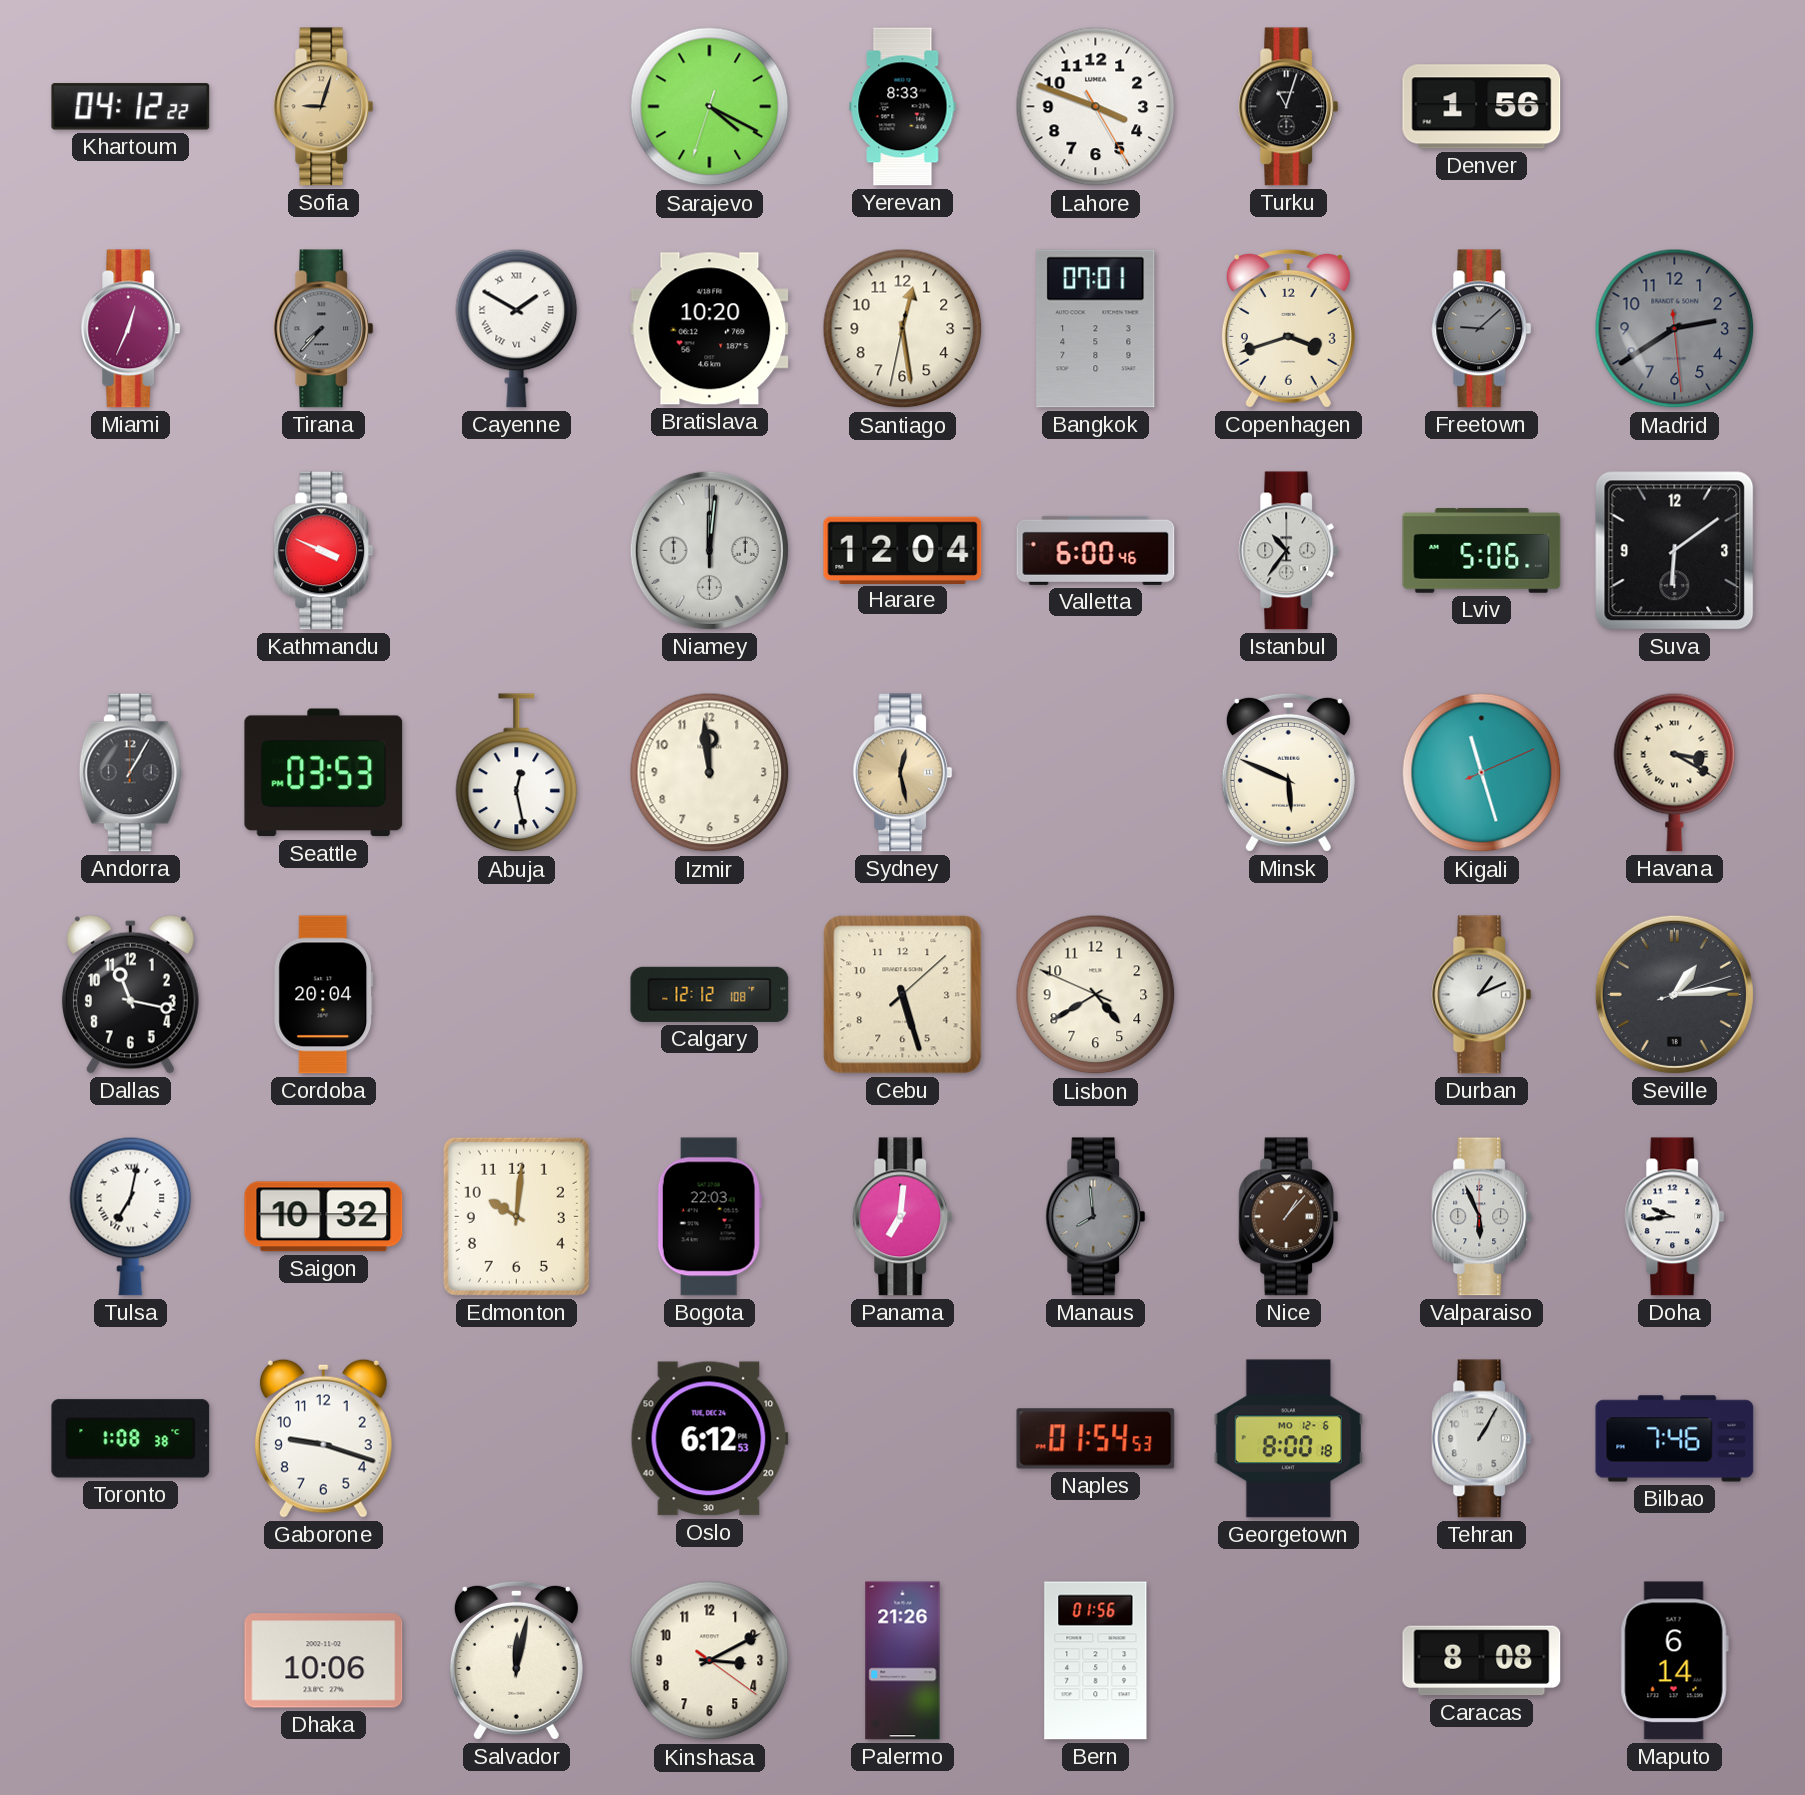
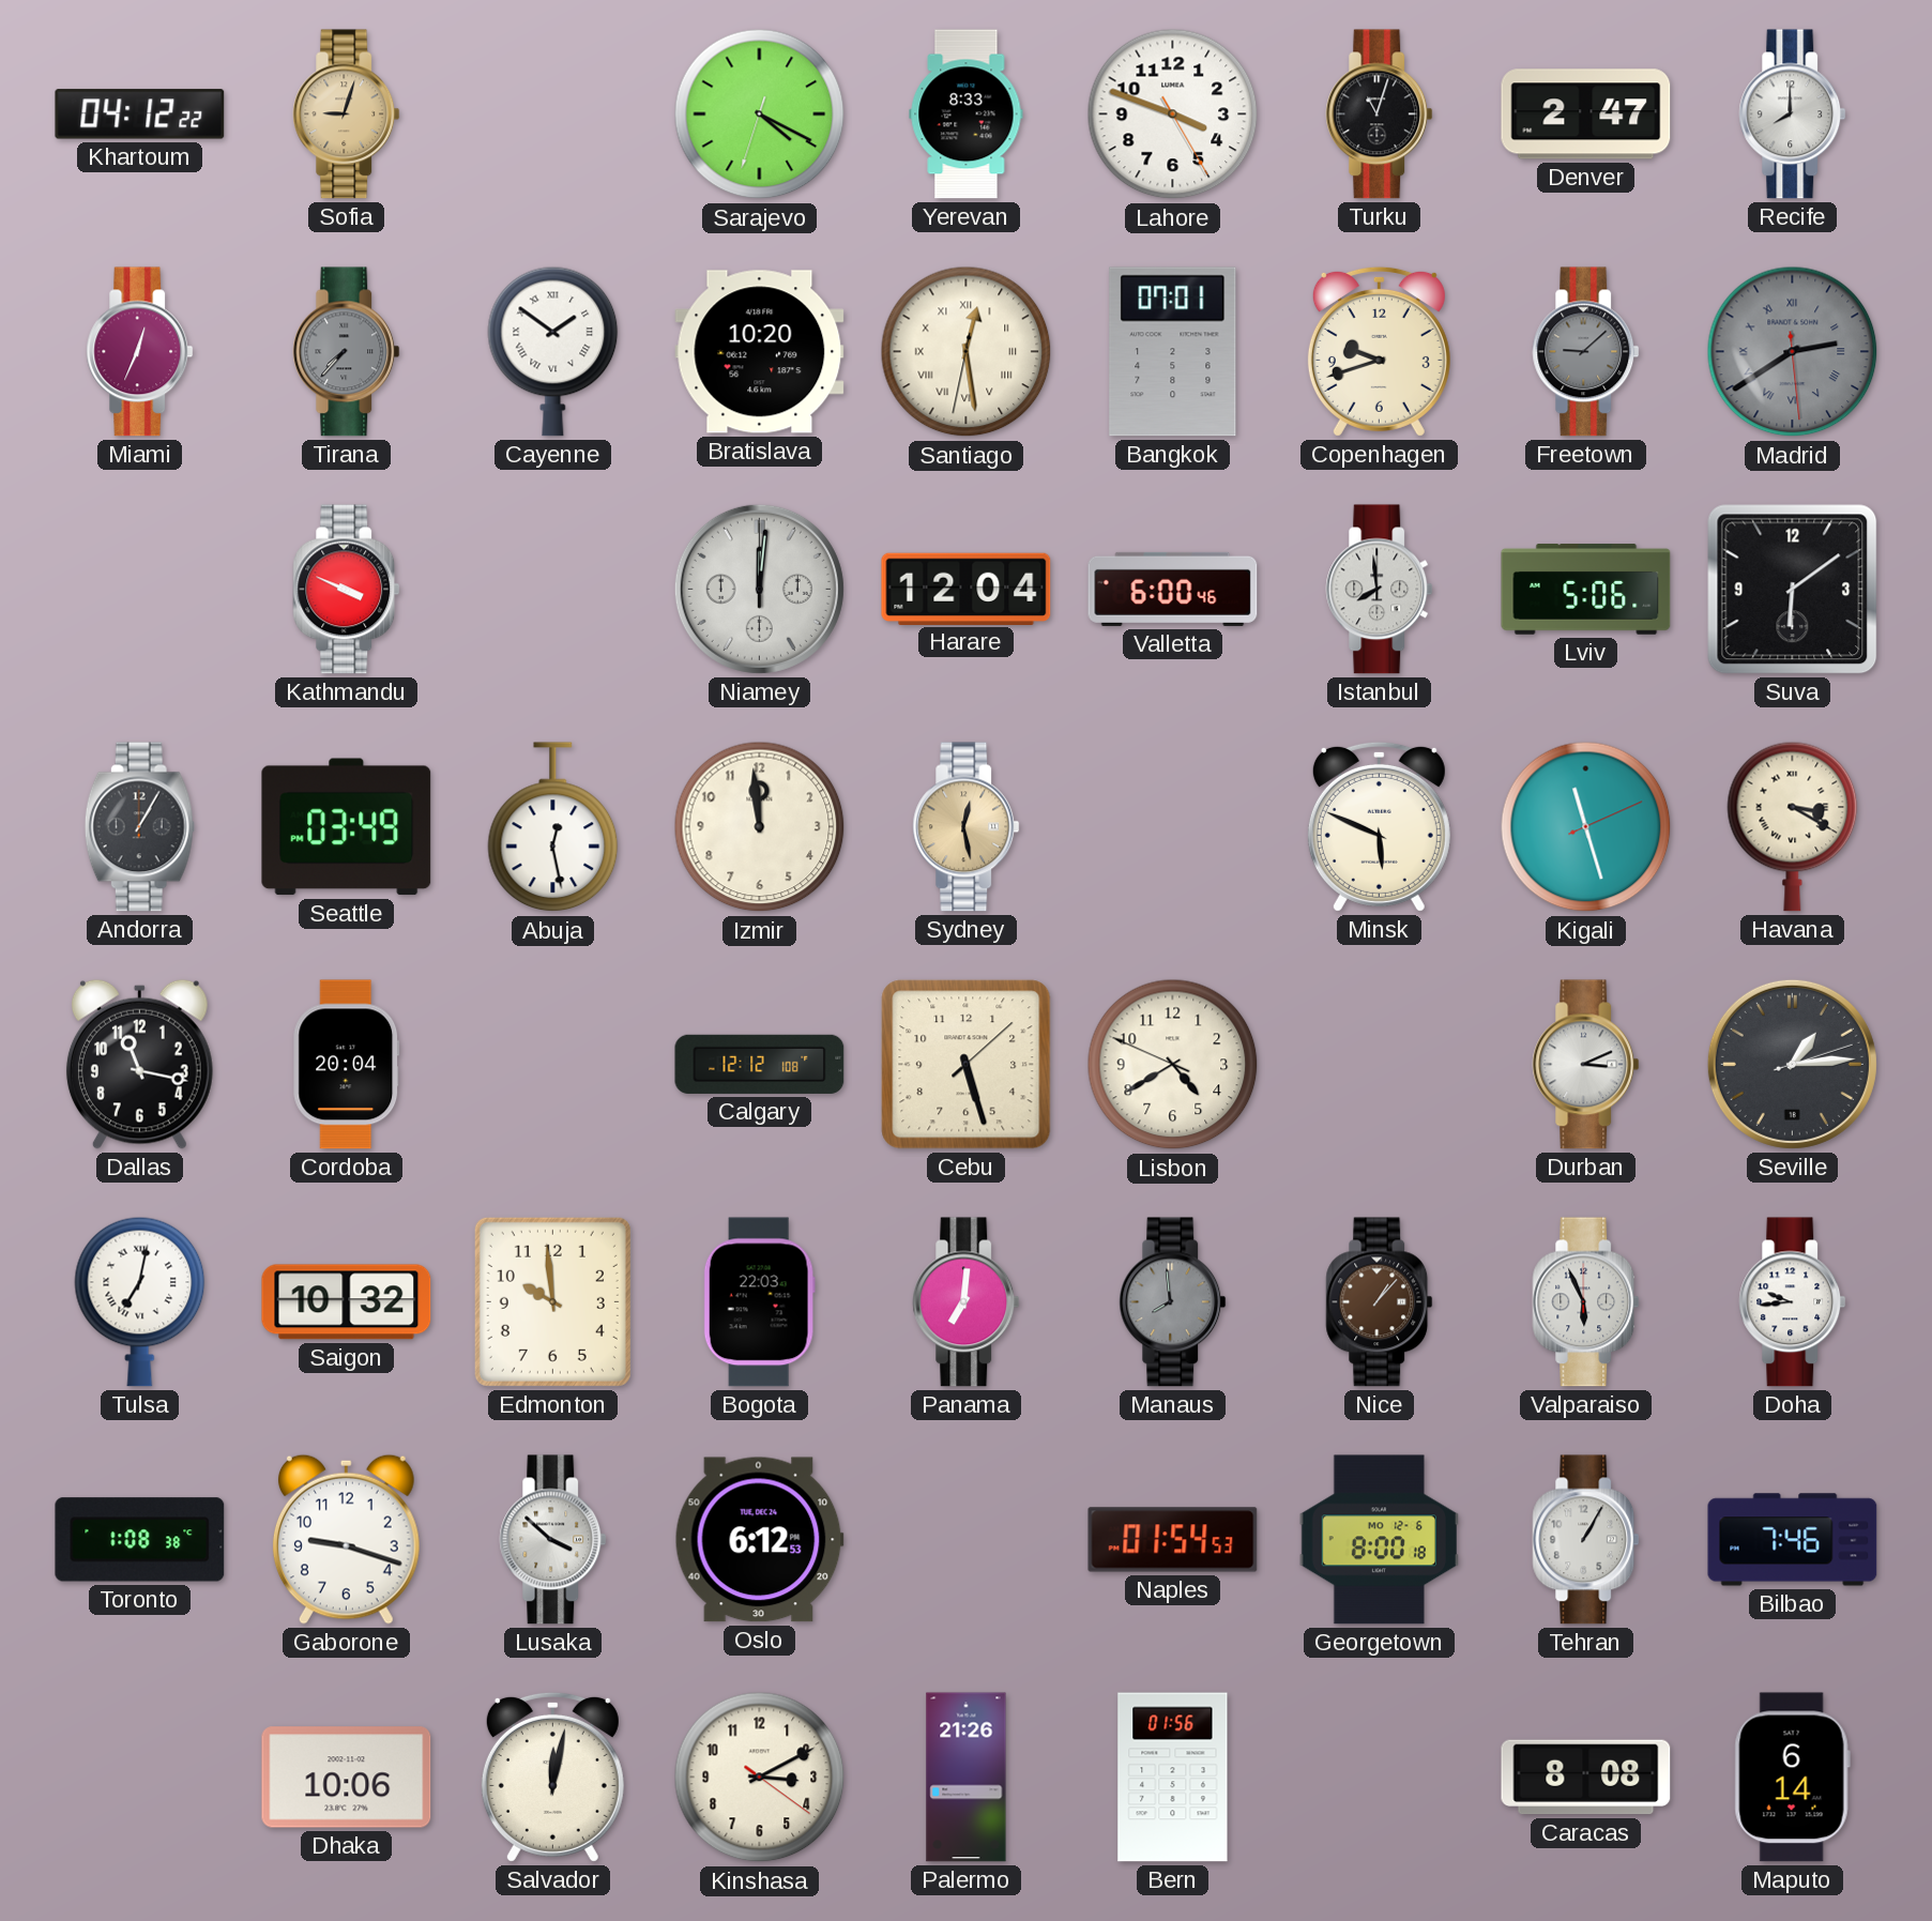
Denver: 1:56 -> 2:47
Recife: none -> 8:00
Cayenne: 1:50 -> 1:51
Santiago numerals: Arabic -> Roman
Copenhagen: 3:42 -> 9:42
Madrid numerals: Arabic -> Roman
Istanbul: 10:36 -> 7:59
Seattle: 03:53 -> 03:49
Durban: 1:11 -> 3:11
Edmonton: 10:01 -> 9:59
Lusaka: none -> 3:52
